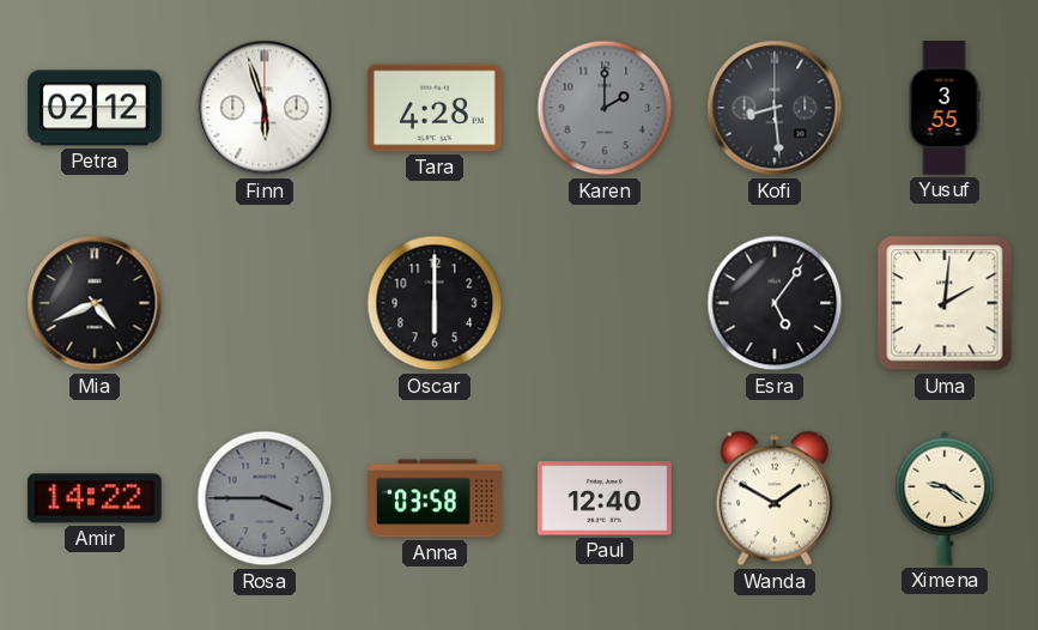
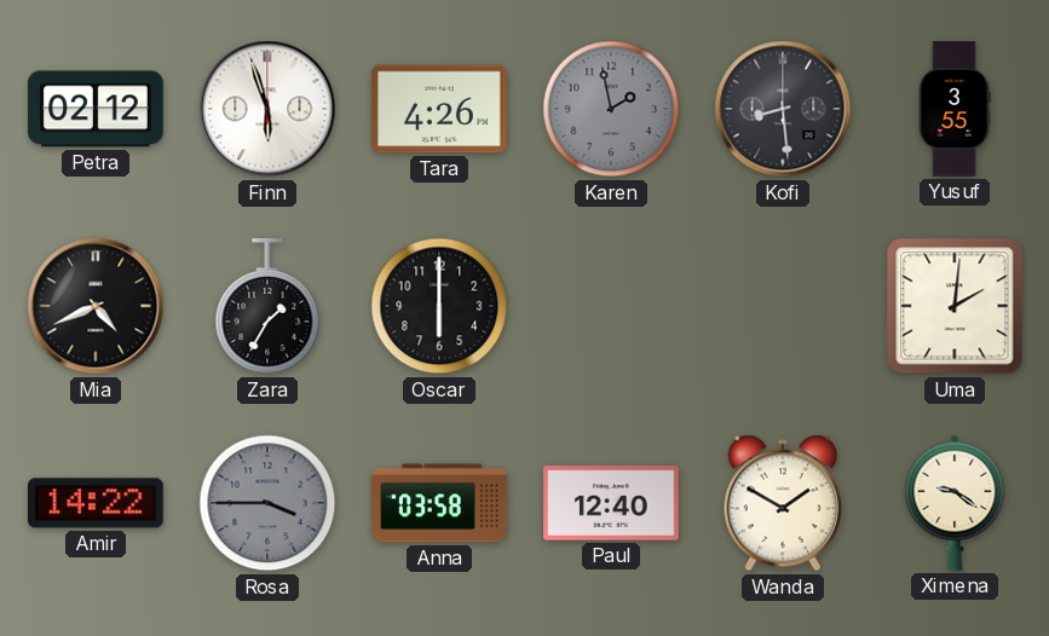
Tara: 4:28 -> 4:26
Karen: 2:00 -> 1:58
Zara: none -> 1:35
Esra: 5:06 -> none
